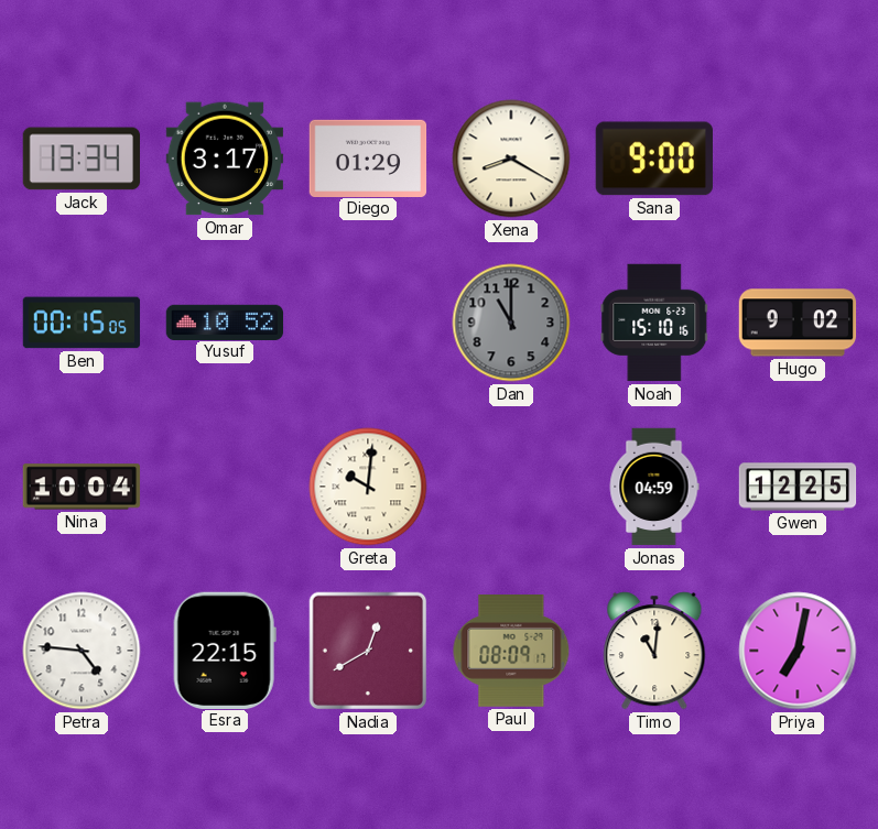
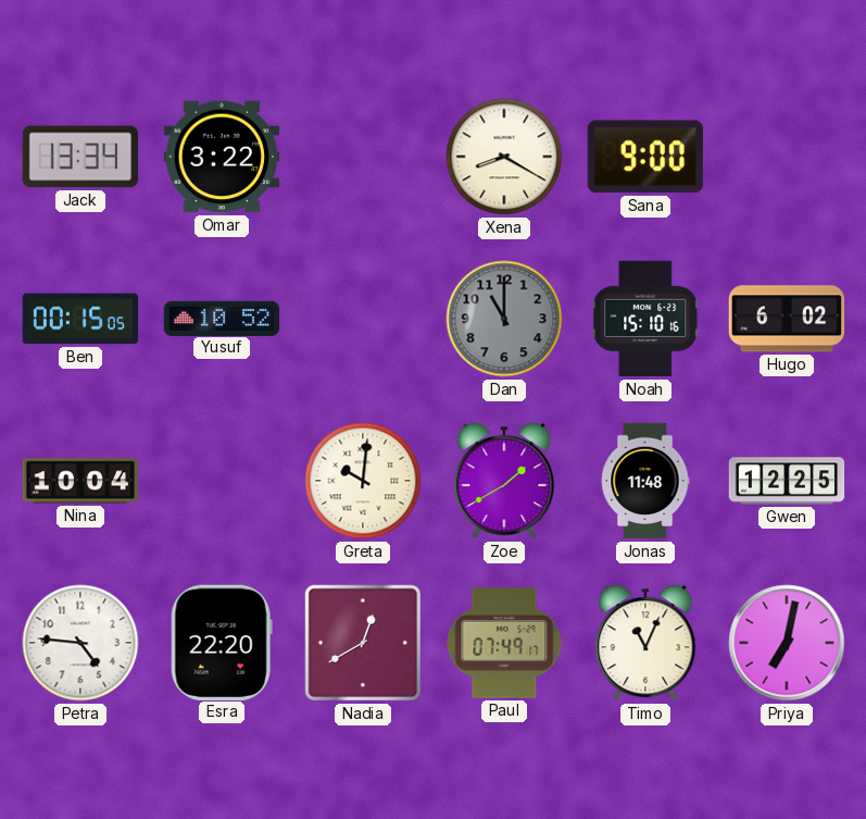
Omar: 3:17 -> 3:22
Diego: 01:29 -> none
Hugo: 9:02 -> 6:02
Zoe: none -> 1:40
Jonas: 04:59 -> 11:48
Esra: 22:15 -> 22:20
Paul: 08:09 -> 07:49
Timo: 11:01 -> 11:04
